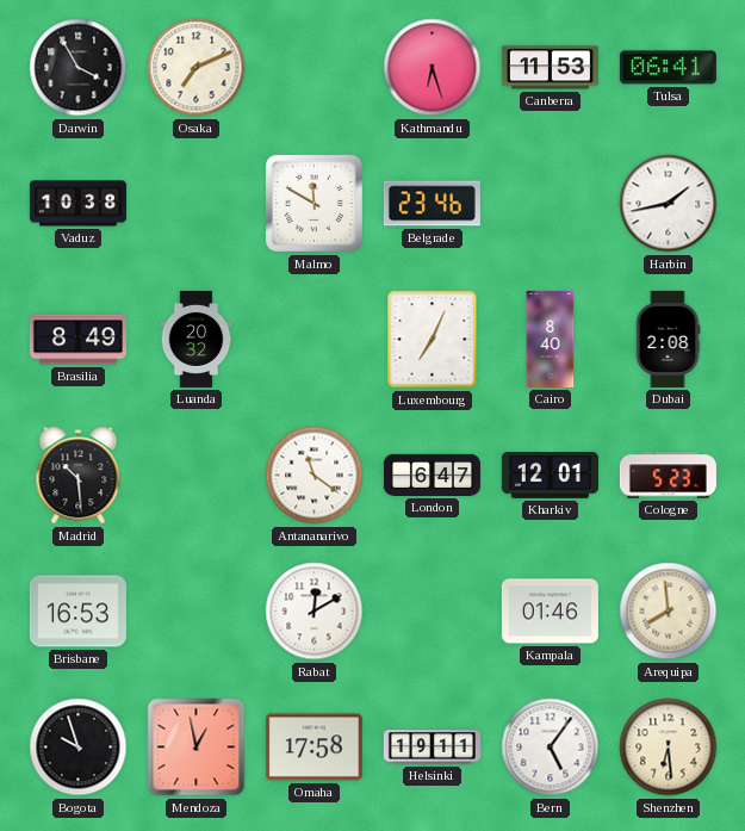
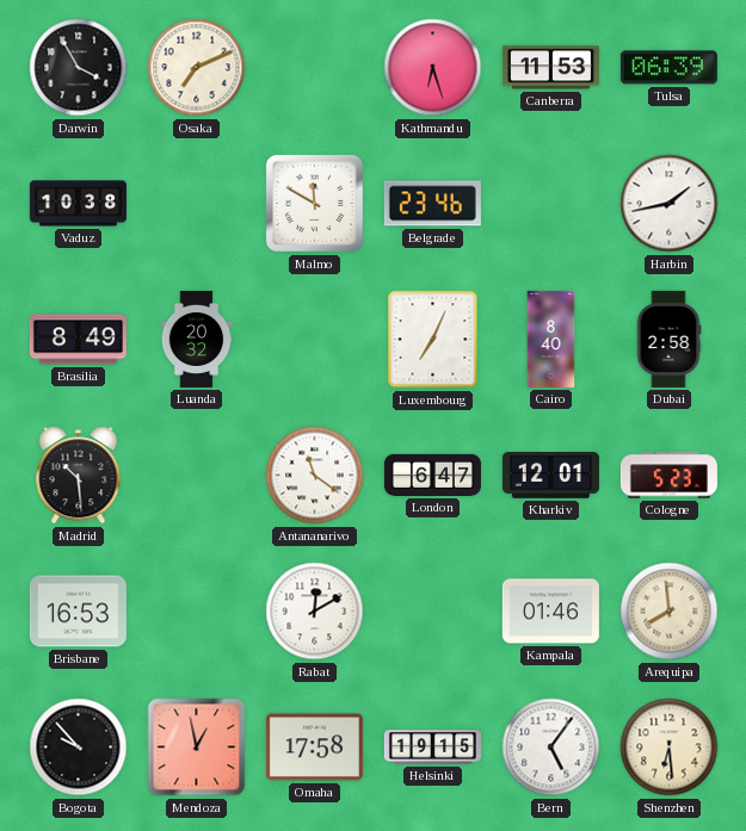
Tulsa: 06:41 -> 06:39
Dubai: 2:08 -> 2:58
Bogota: 9:57 -> 9:53
Helsinki: 19:11 -> 19:15
